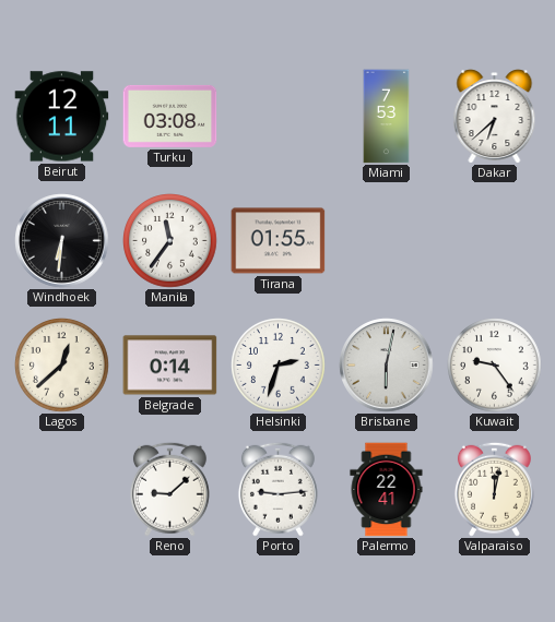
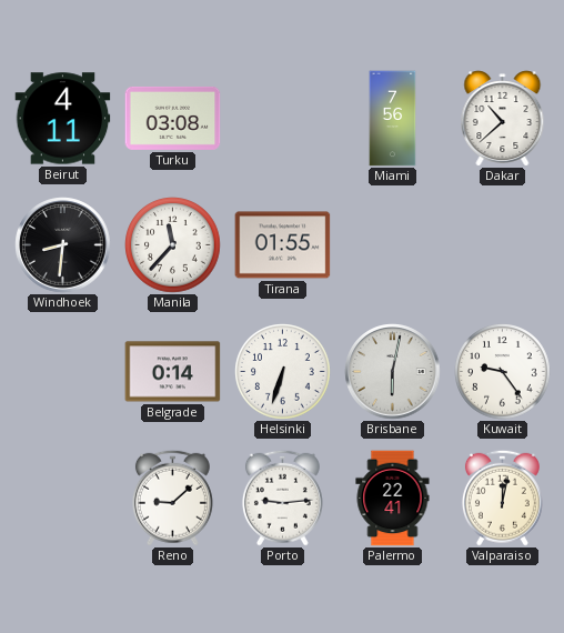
Beirut: 12:11 -> 4:11
Miami: 7:53 -> 7:56
Dakar: 6:38 -> 10:38
Windhoek: 6:31 -> 8:31
Manila: 11:36 -> 11:37
Lagos: 12:38 -> none
Helsinki: 2:33 -> 6:33
